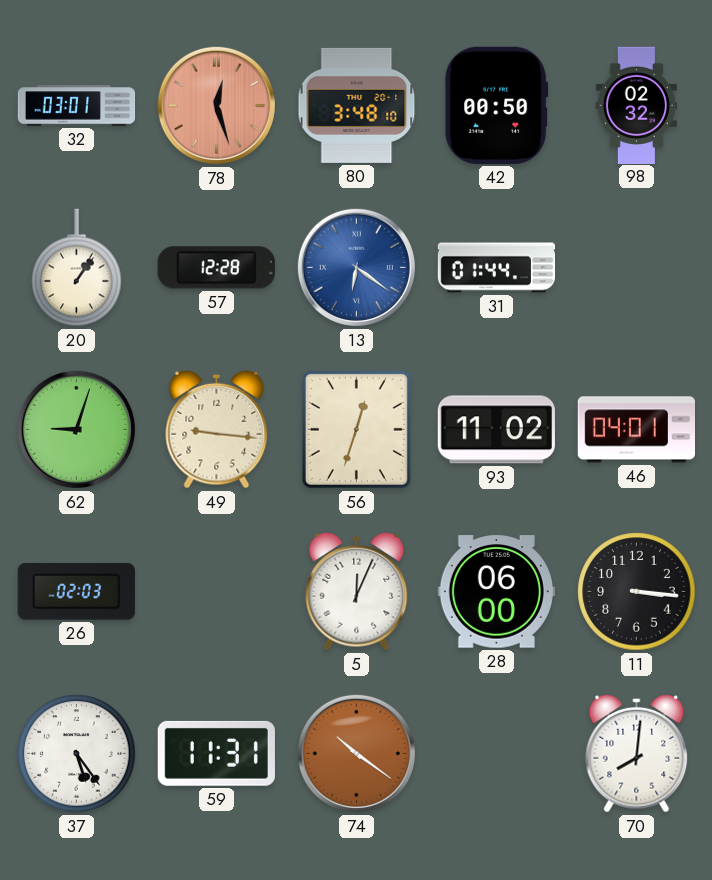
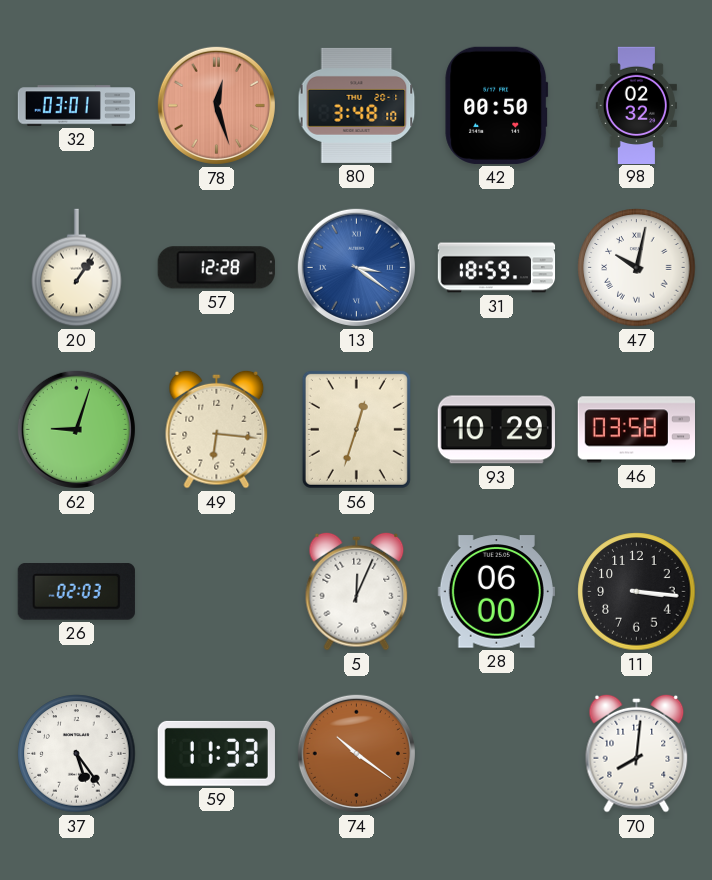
13: 6:21 -> 3:21
31: 01:44 -> 18:59
47: none -> 10:02
49: 9:16 -> 6:16
93: 11:02 -> 10:29
46: 04:01 -> 03:58
59: 11:31 -> 11:33
